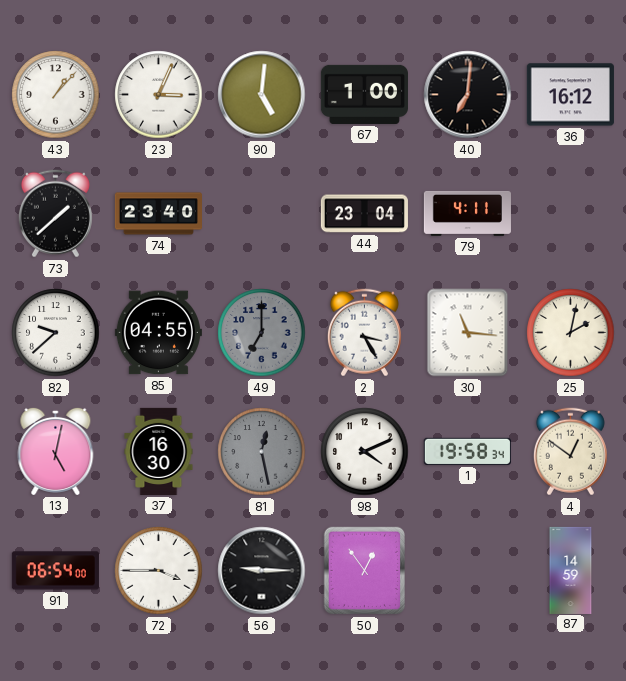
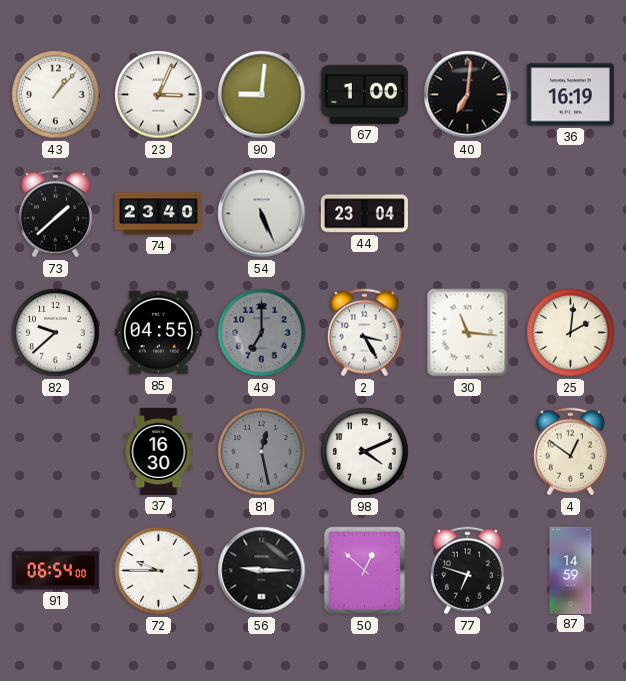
90: 5:01 -> 9:01
36: 16:12 -> 16:19
54: none -> 5:26
79: 4:11 -> none
25: 2:02 -> 2:01
13: 5:02 -> none
1: 19:58 -> none
72: 3:45 -> 9:45
50: 12:54 -> 12:52
77: none -> 6:48
